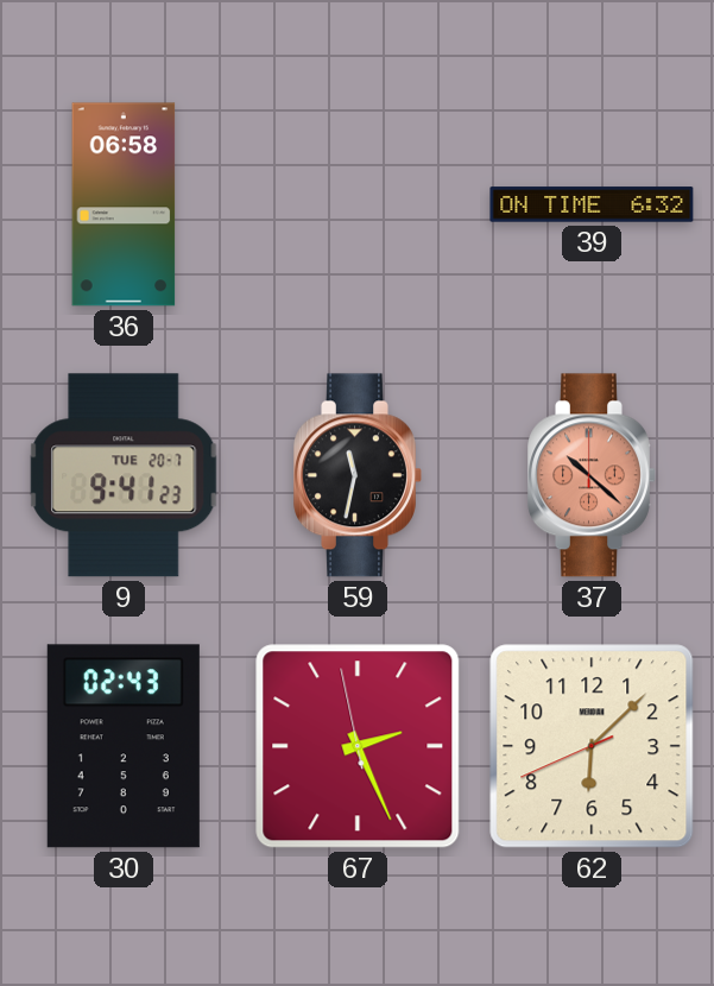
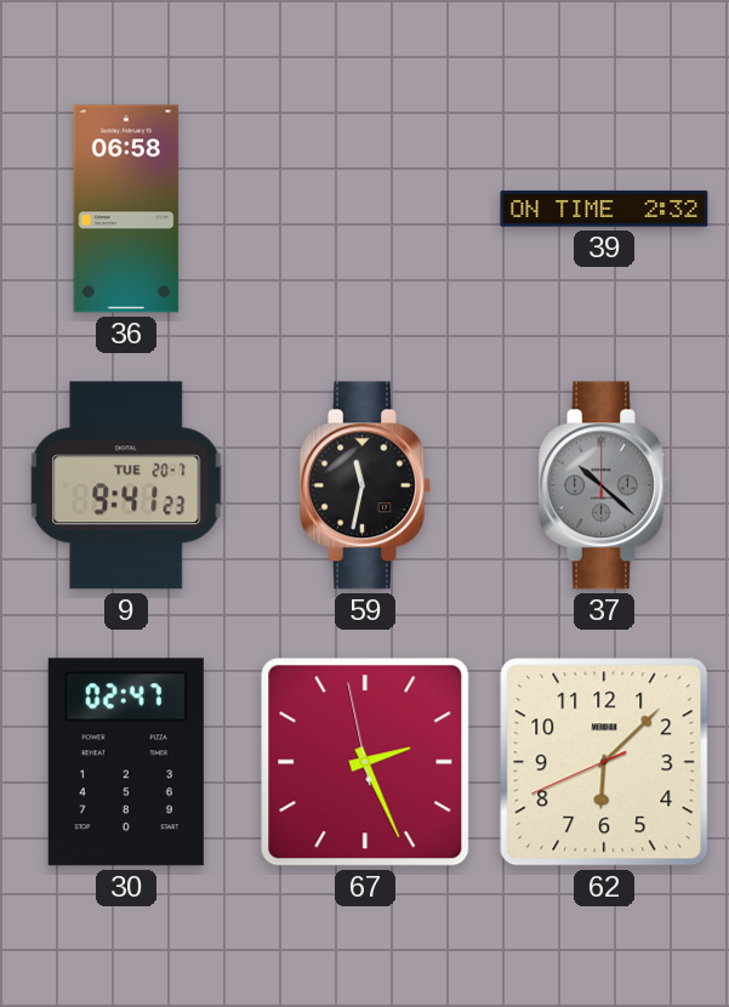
39: 6:32 -> 2:32
37 dial: salmon -> grey
30: 02:43 -> 02:47
